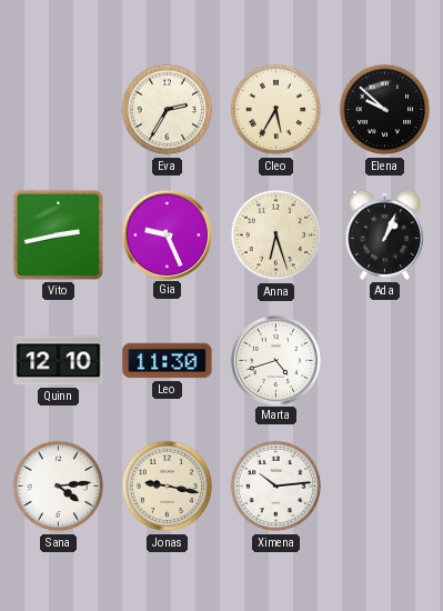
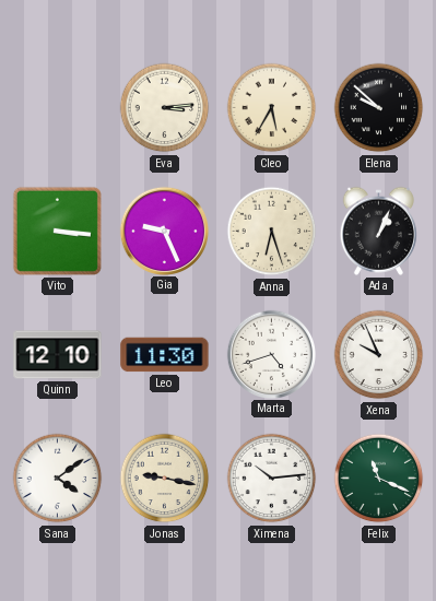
Eva: 2:35 -> 3:14
Vito: 2:43 -> 3:16
Xena: none -> 9:56
Sana: 4:14 -> 4:09
Felix: none -> 11:19
